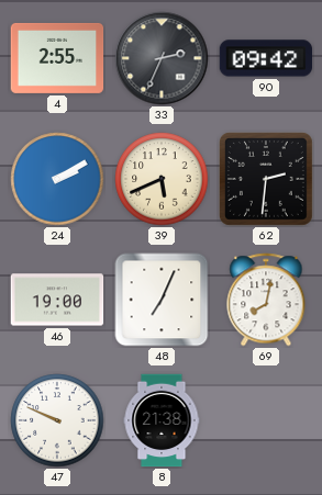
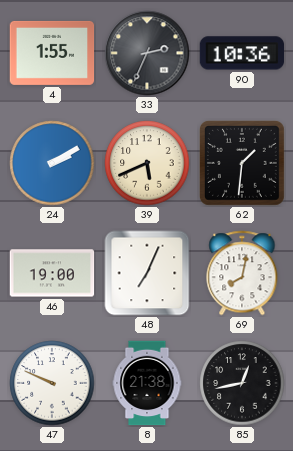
4: 2:55 -> 1:55
90: 09:42 -> 10:36
62: 2:31 -> 1:31
85: none -> 12:43
